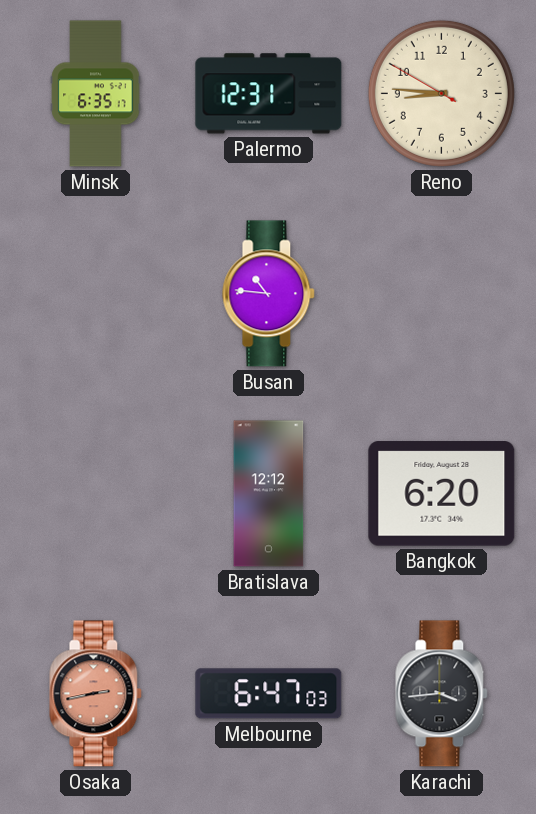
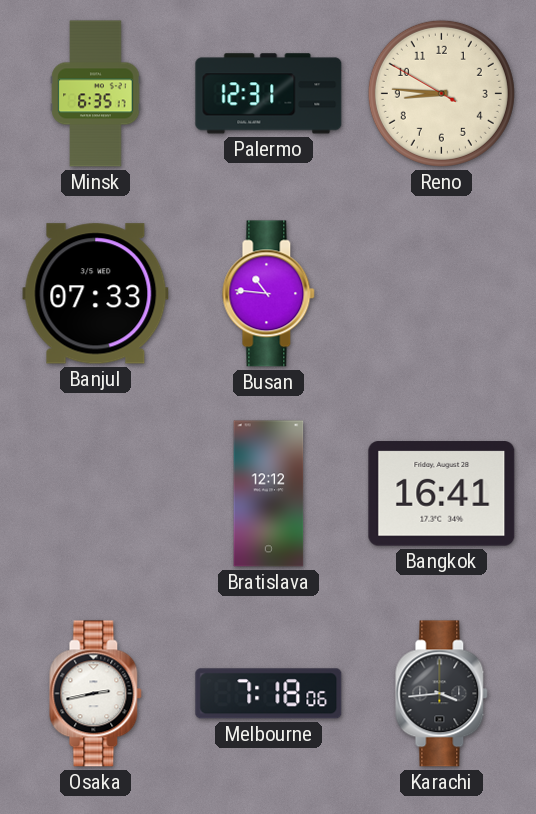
Banjul: none -> 07:33
Bangkok: 6:20 -> 16:41
Osaka dial: salmon -> white
Melbourne: 6:47 -> 7:18
